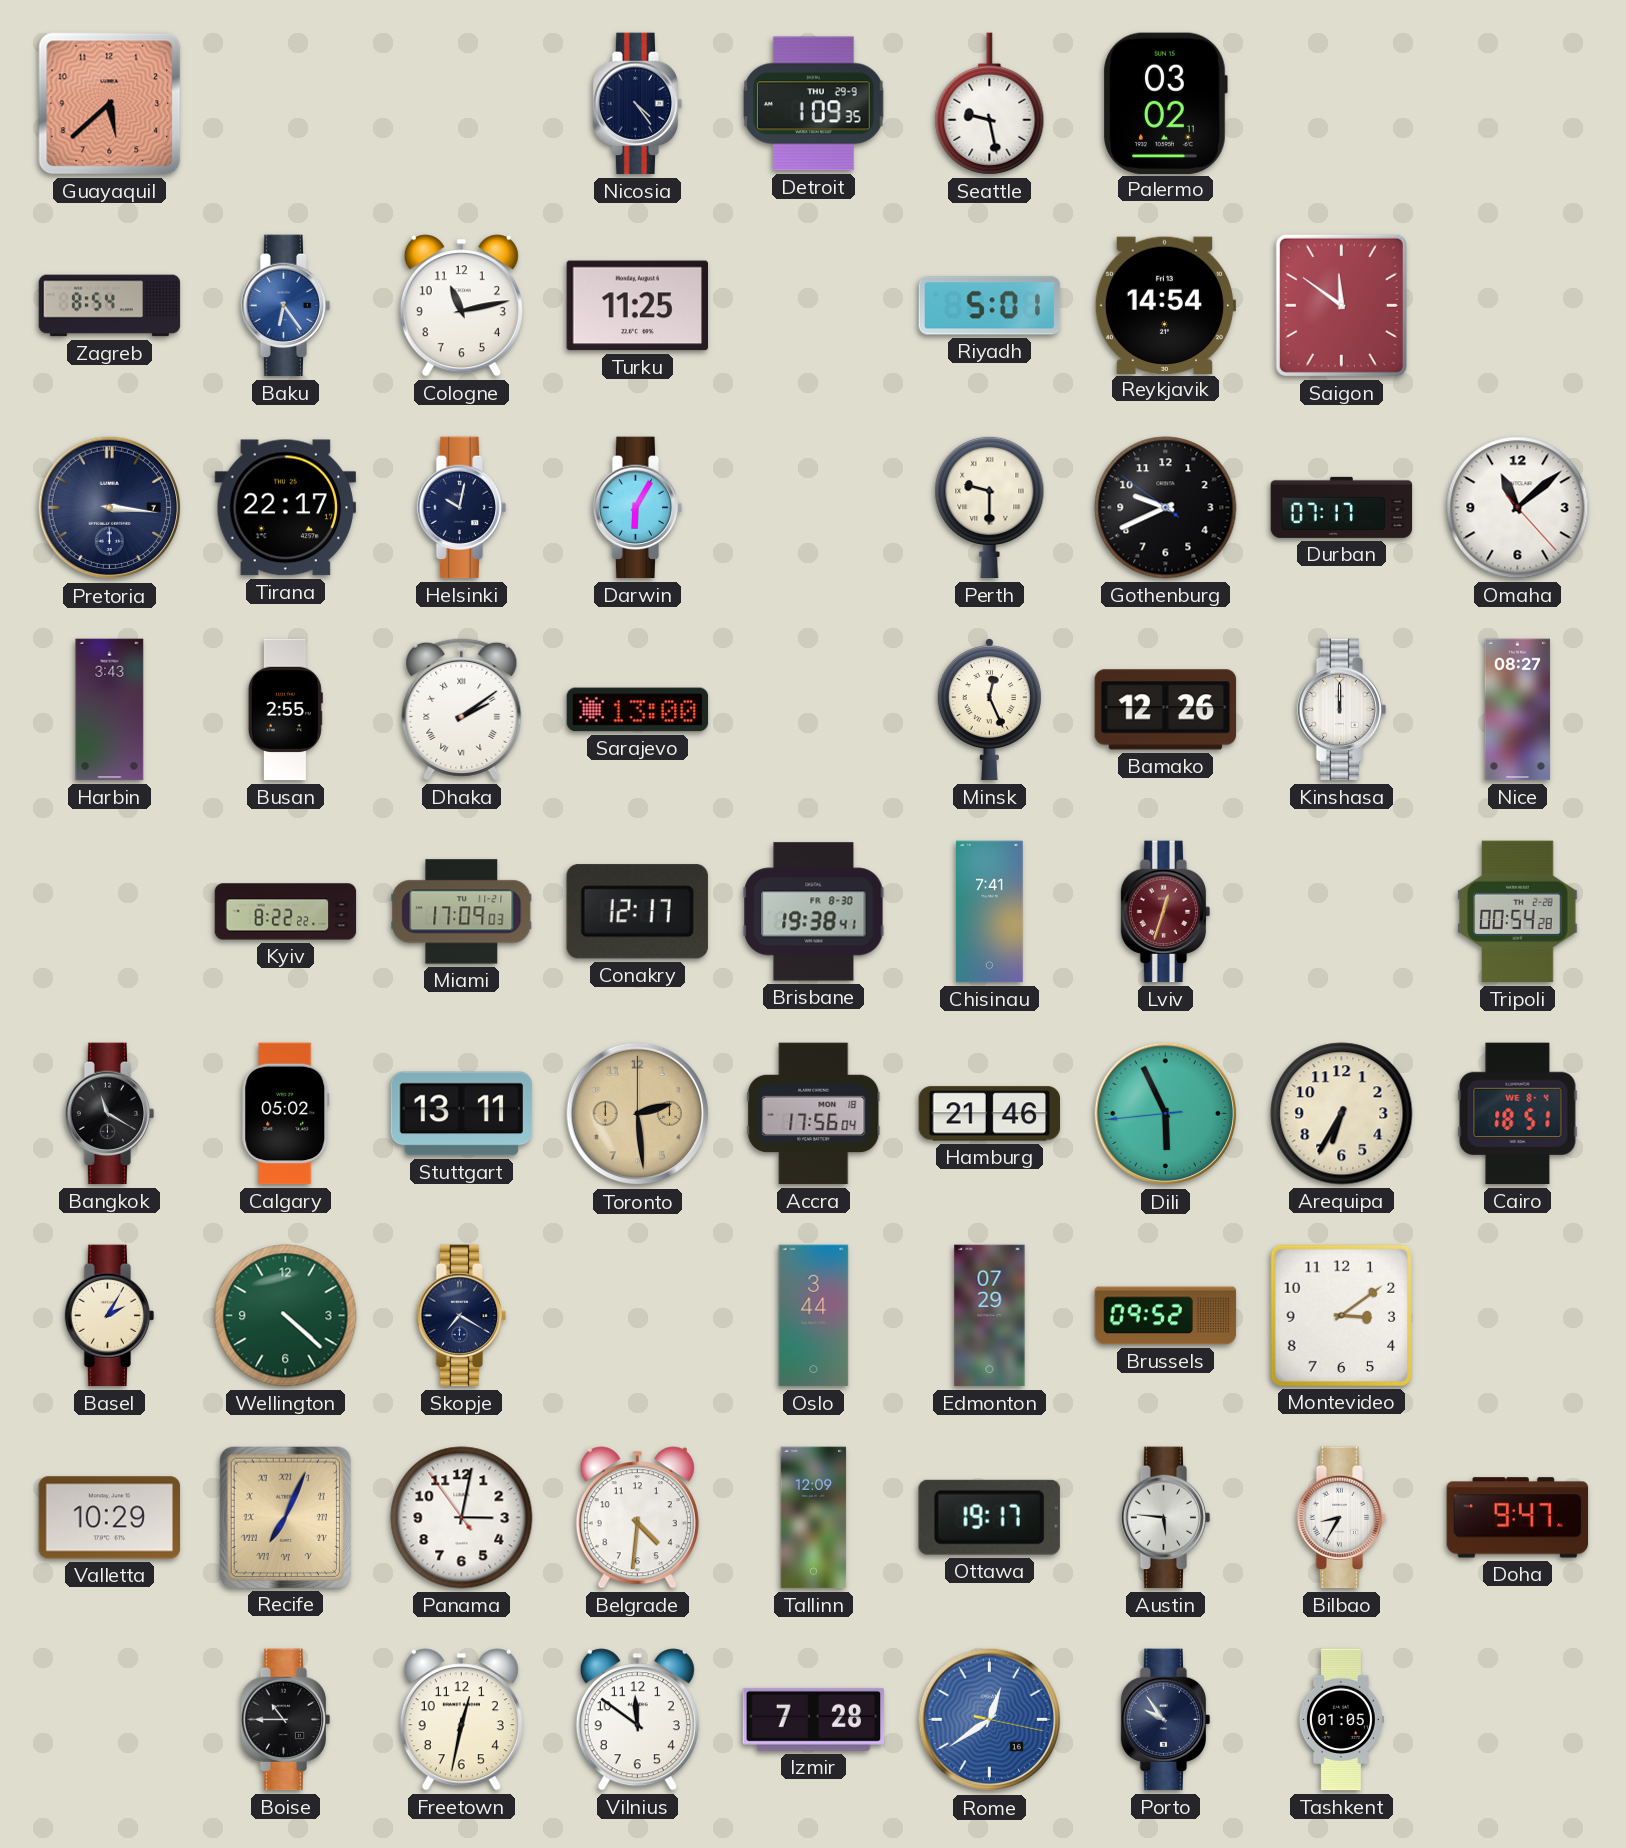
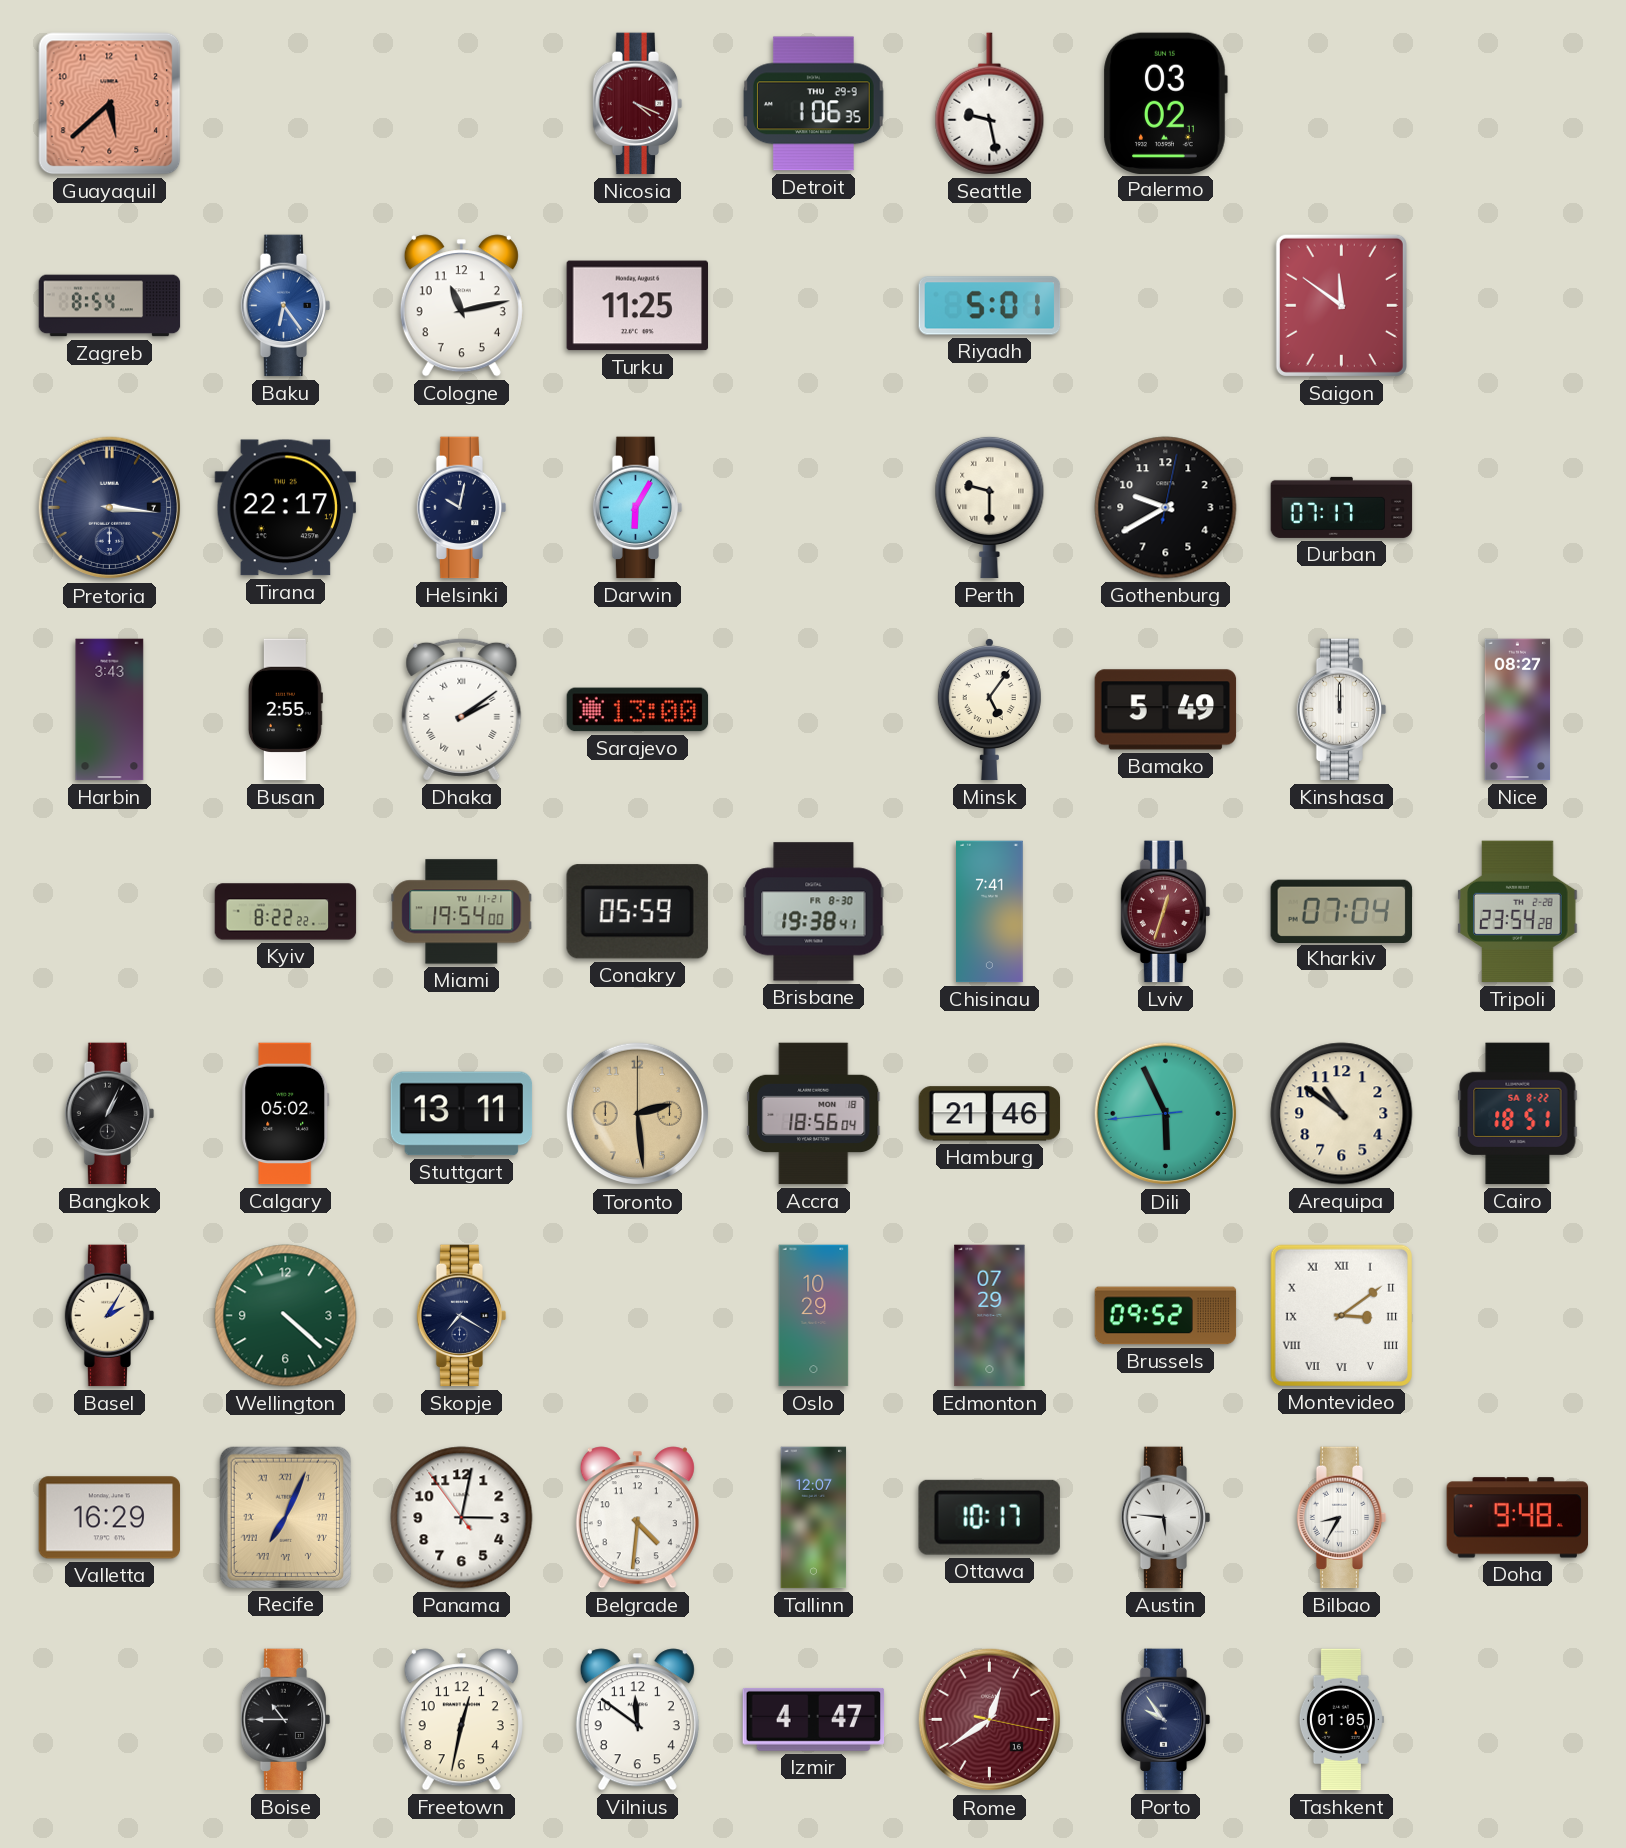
Nicosia: 4:24 -> 4:19
Nicosia dial: navy -> burgundy
Detroit: 1:09 -> 1:06
Reykjavik: 14:54 -> none
Gothenburg: 9:40:51 -> 9:40:02
Omaha: 11:08 -> none
Minsk: 12:26 -> 5:06
Bamako: 12:26 -> 5:49
Miami: 17:09 -> 19:54
Conakry: 12:17 -> 05:59
Kharkiv: none -> 07:04
Tripoli: 00:54 -> 23:54
Bangkok: 11:20 -> 1:04
Accra: 17:56 -> 18:56
Arequipa: 6:35 -> 10:51
Cairo date: WE 8-4 -> SA 8-22
Oslo: 3:44 -> 10:29
Montevideo numerals: Arabic -> Roman
Valletta: 10:29 -> 16:29
Tallinn: 12:09 -> 12:07
Ottawa: 19:17 -> 10:17
Doha: 9:47 -> 9:48
Izmir: 7:28 -> 4:47
Rome dial: blue -> burgundy
